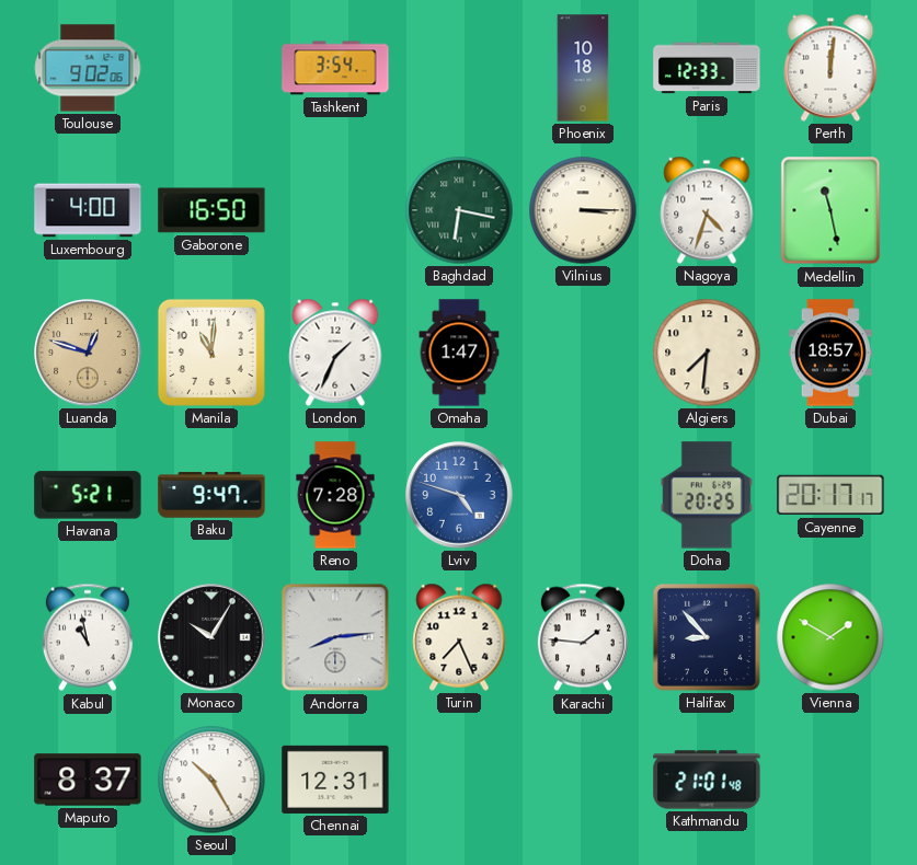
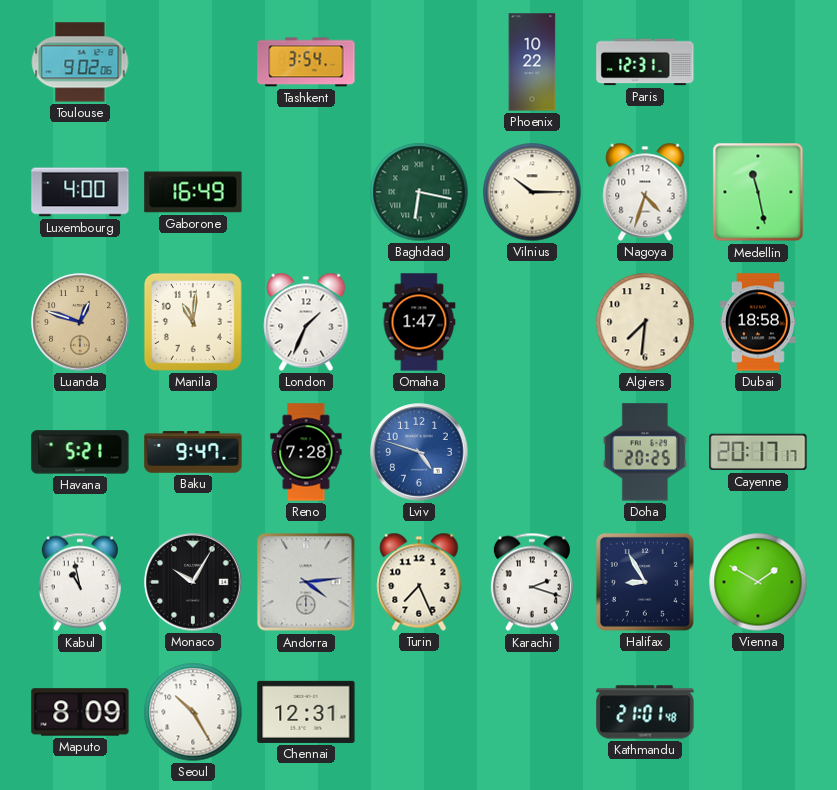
Phoenix: 10:18 -> 10:22
Paris: 12:33 -> 12:31
Perth: 12:01 -> none
Gaborone: 16:50 -> 16:49
Vilnius: 3:15 -> 10:15
Dubai: 18:57 -> 18:58
Andorra: 8:14 -> 4:14
Karachi: 1:46 -> 2:18
Halifax: 8:53 -> 8:55
Maputo: 8:37 -> 8:09
